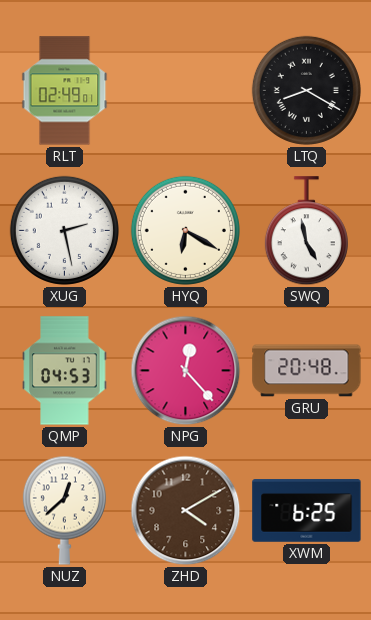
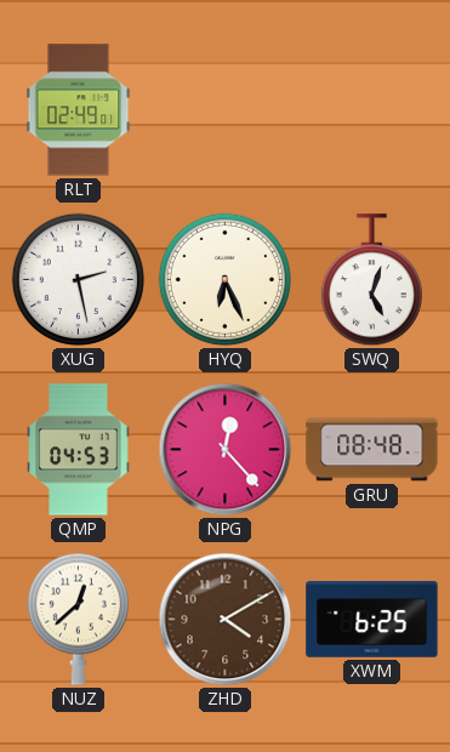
LTQ: 8:20 -> none
HYQ: 6:20 -> 6:26
SWQ: 4:58 -> 5:03
GRU: 20:48 -> 08:48
